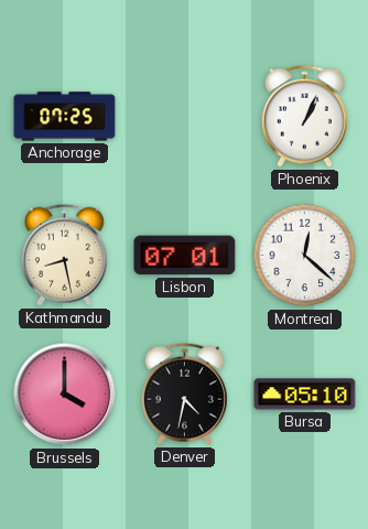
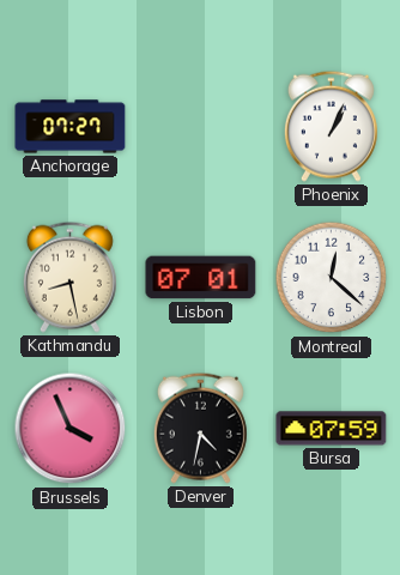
Anchorage: 07:25 -> 07:27
Brussels: 4:00 -> 3:56
Bursa: 05:10 -> 07:59
